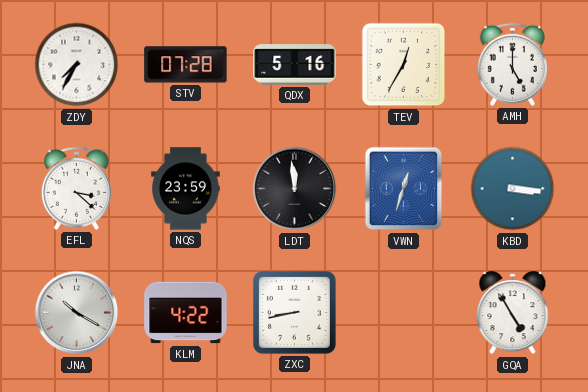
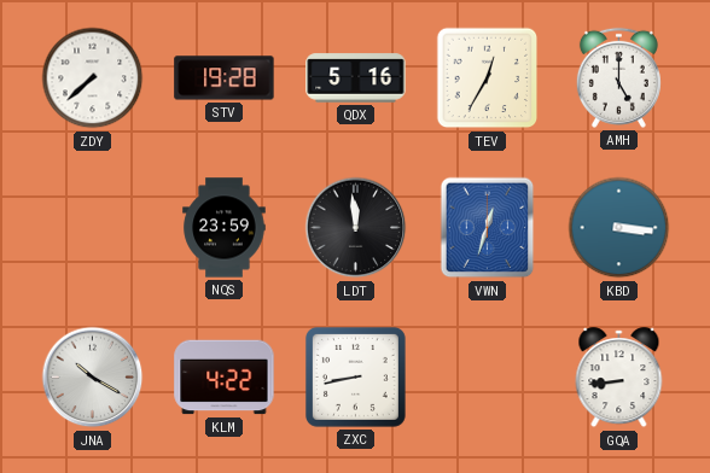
ZDY: 7:35 -> 7:38
STV: 07:28 -> 19:28
EFL: 3:22 -> none
GQA: 4:55 -> 8:44
